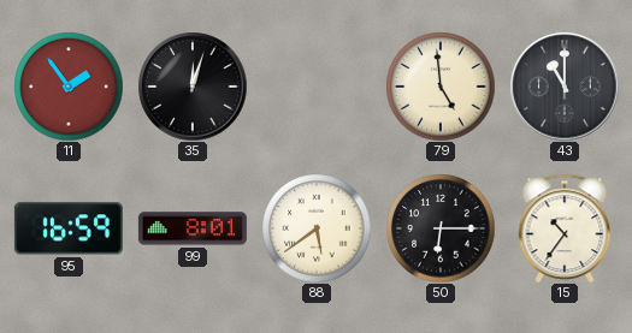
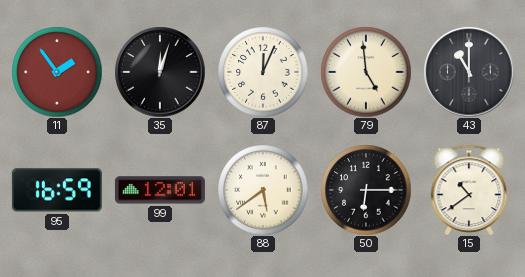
87: none -> 12:04
99: 8:01 -> 12:01
15: 10:36 -> 10:39
